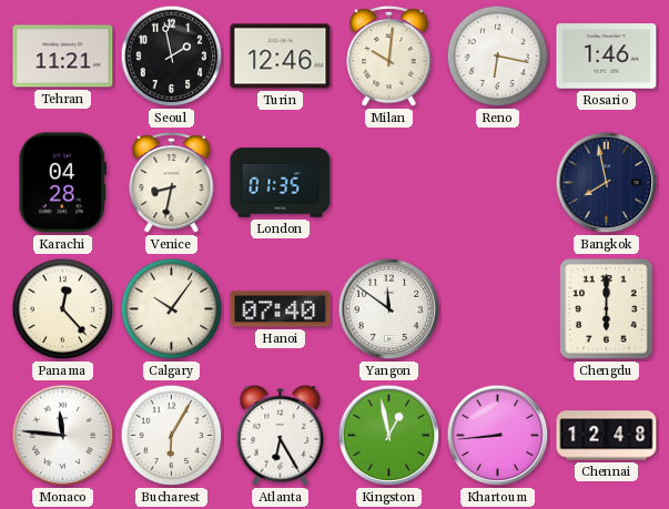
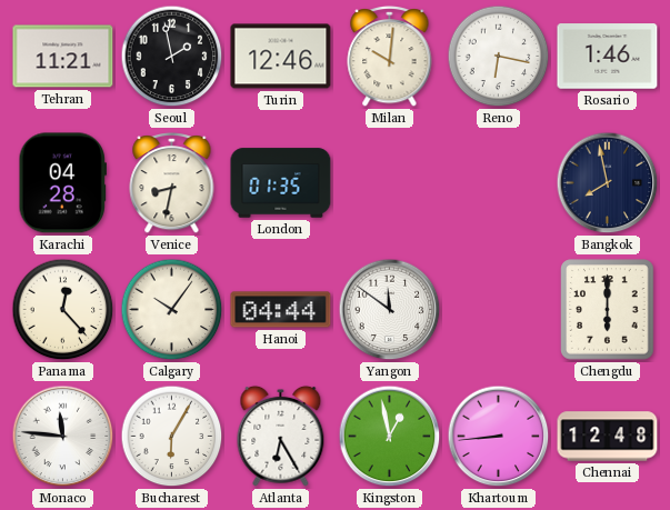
Hanoi: 07:40 -> 04:44
